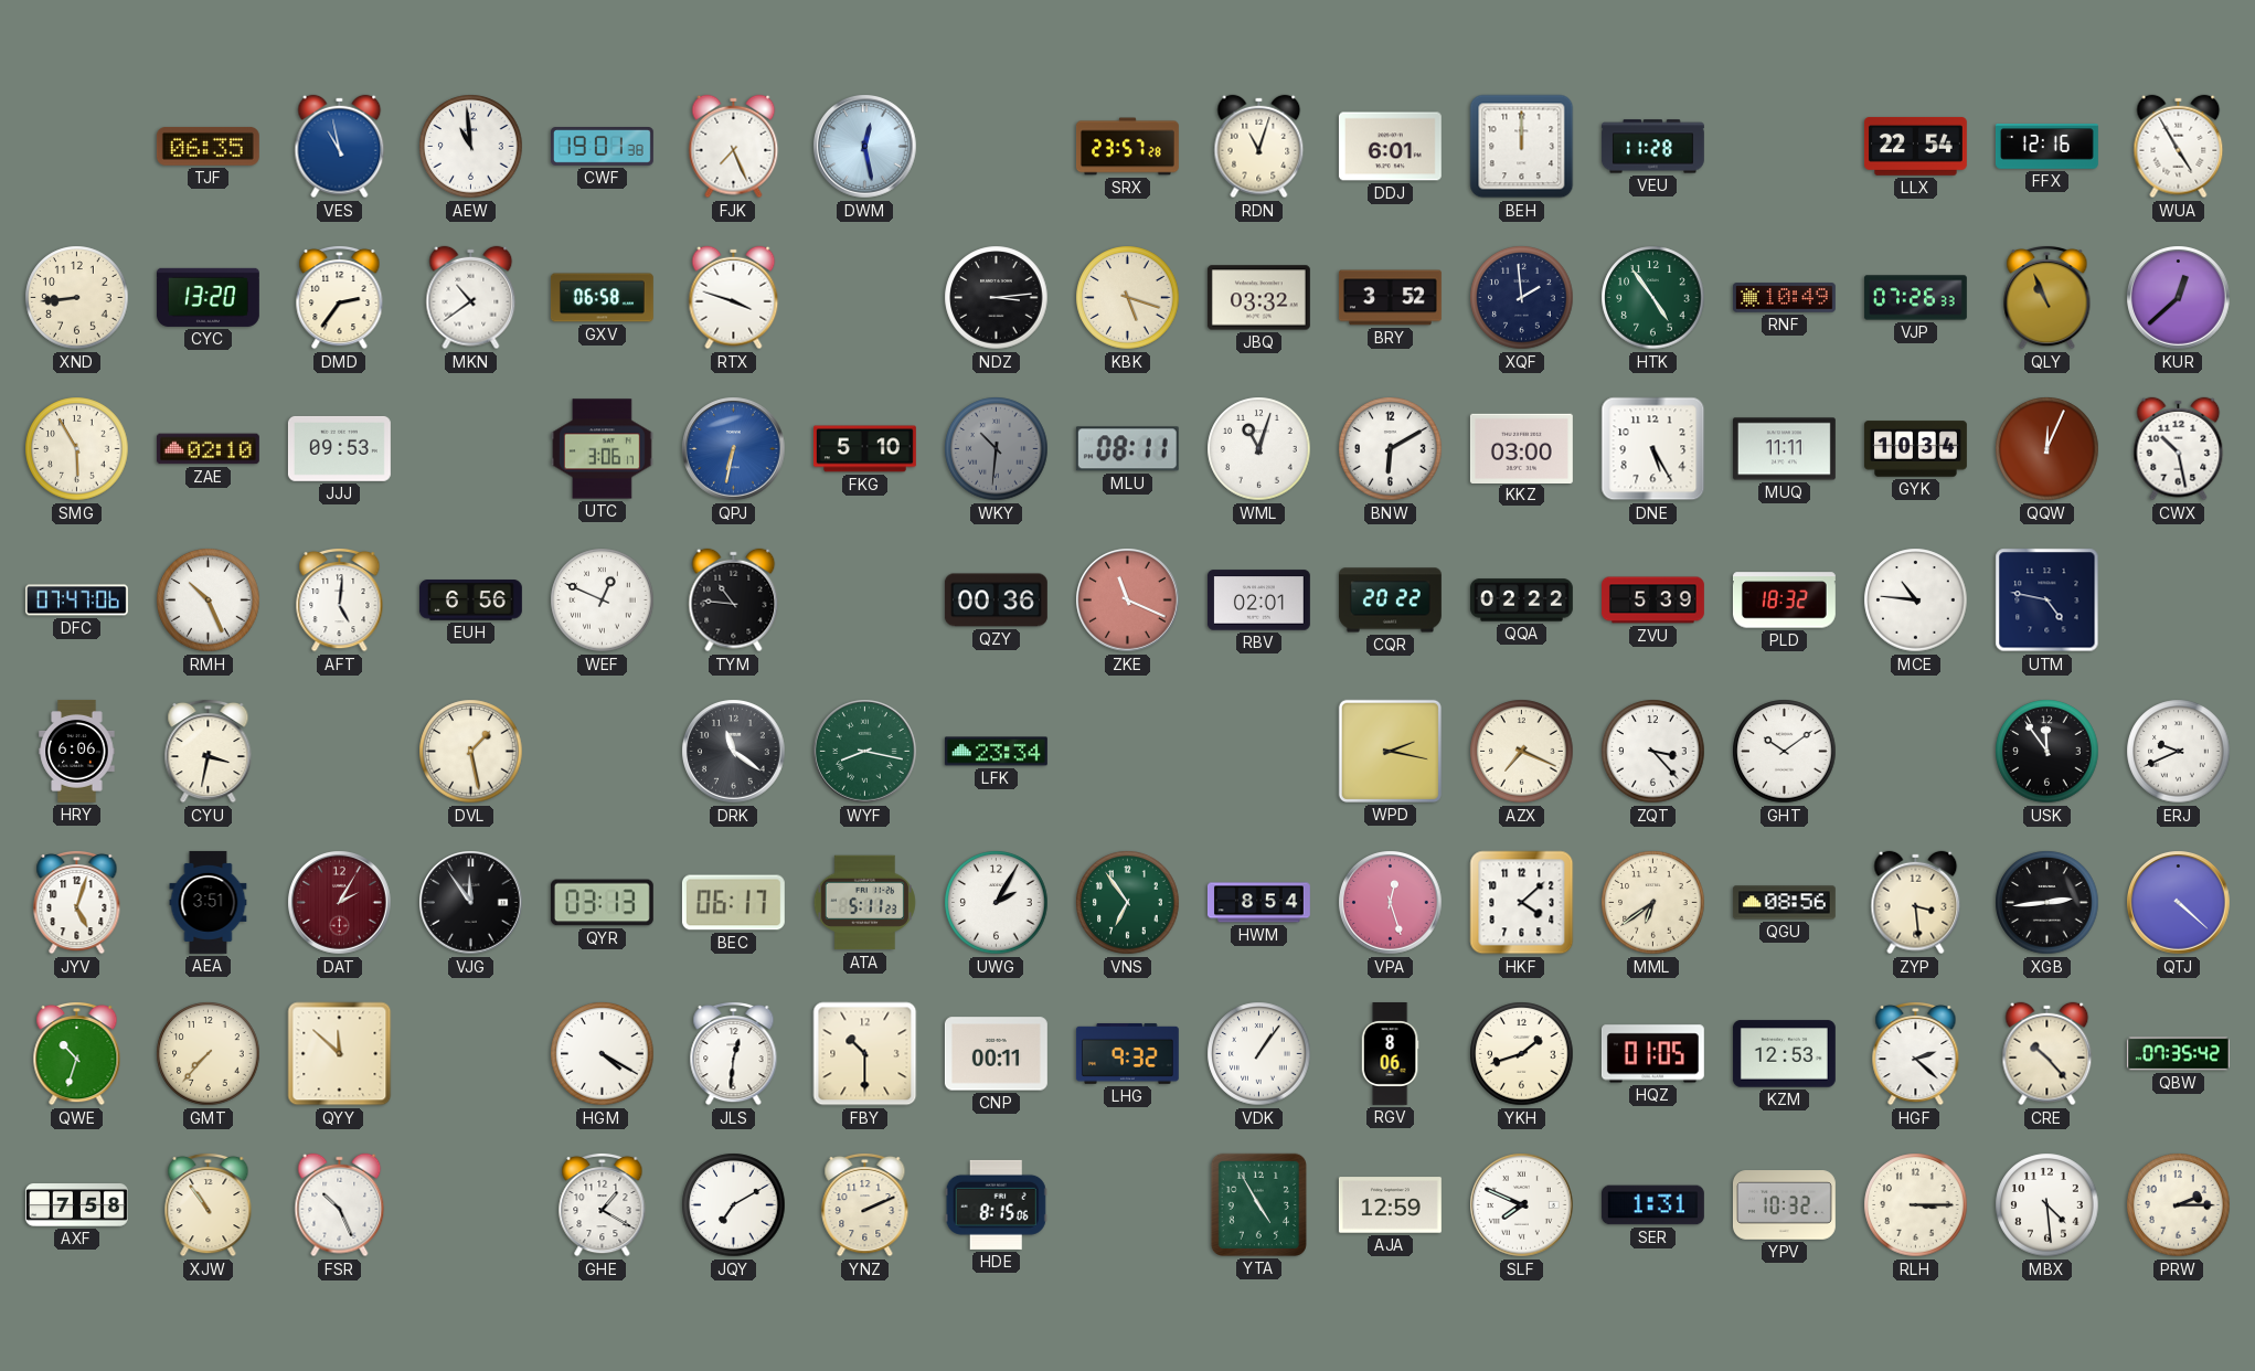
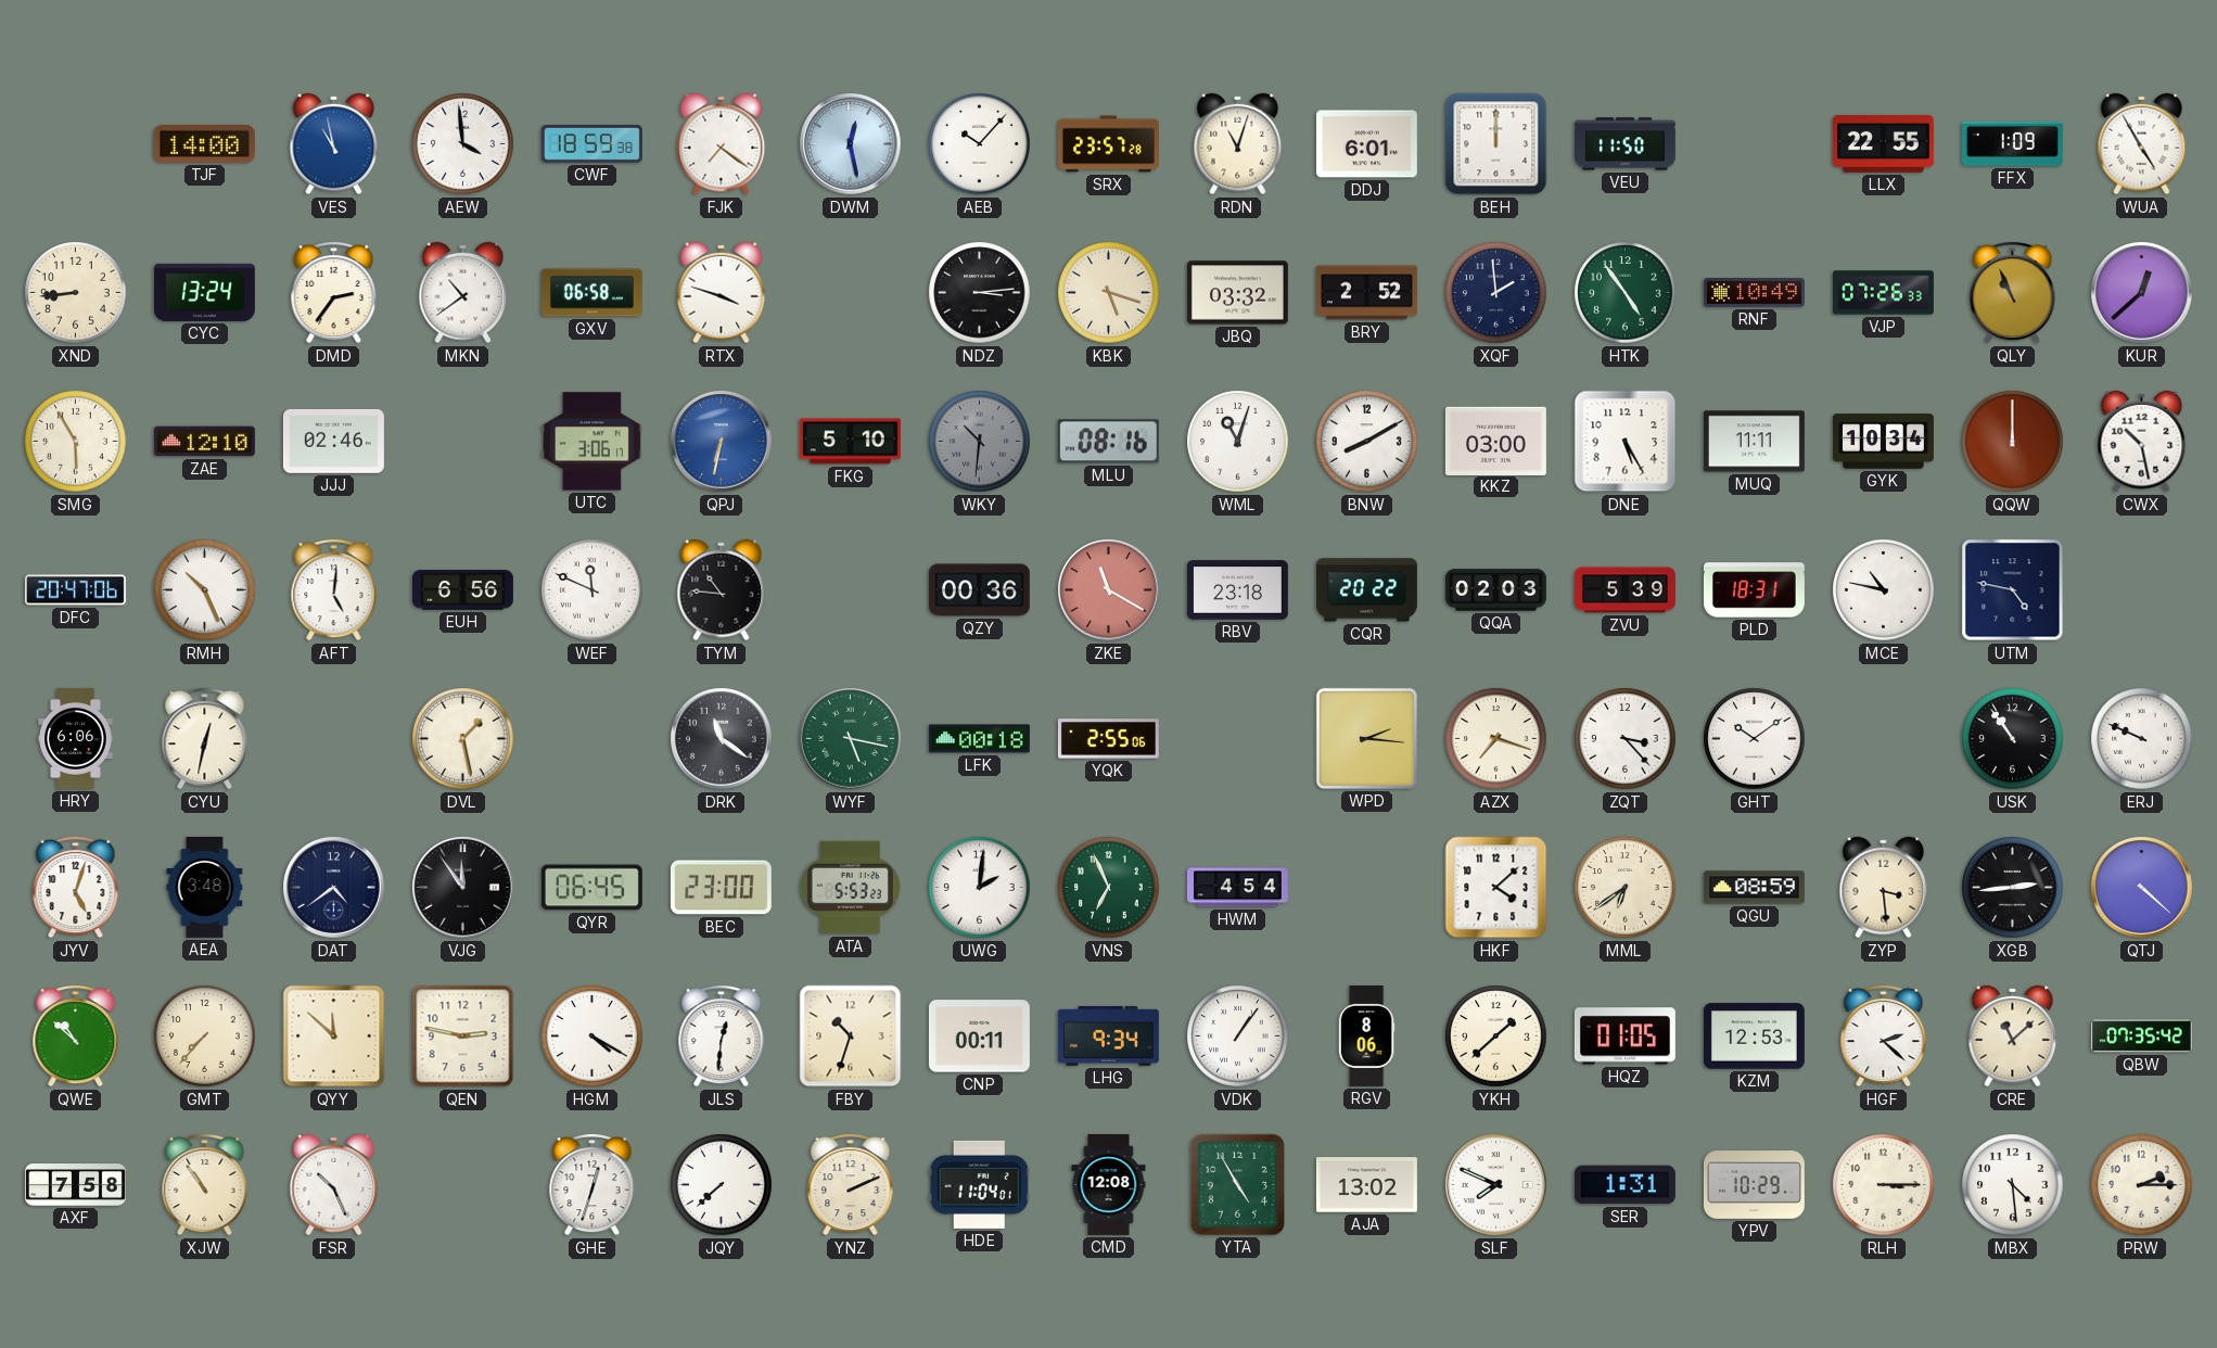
TJF: 06:35 -> 14:00
AEW: 10:59 -> 3:59
CWF: 19:01 -> 18:59
FJK: 7:26 -> 7:21
AEB: none -> 10:07
VEU: 11:28 -> 11:50
LLX: 22:54 -> 22:55
FFX: 12:16 -> 1:09
CYC: 13:20 -> 13:24
BRY: 3:52 -> 2:52
ZAE: 02:10 -> 12:10
JJJ: 09:53 -> 02:46
MLU: 08:11 -> 08:16
BNW: 6:10 -> 8:10
QQW: 12:04 -> 12:00
DFC: 07:47 -> 20:47
WEF: 12:49 -> 11:49
ZKE: 11:19 -> 11:20
RBV: 02:01 -> 23:18
QQA: 02:22 -> 02:03
PLD: 18:32 -> 18:31
MCE: 10:46 -> 10:47
CYU: 3:32 -> 12:32
WYF: 8:17 -> 5:17
LFK: 23:34 -> 00:18
YQK: none -> 2:55
WPD: 2:17 -> 2:16
AZX: 7:19 -> 7:18
USK: 11:54 -> 10:54
ERJ: 9:41 -> 9:49
AEA: 3:51 -> 3:48
DAT: 2:05 -> 4:39
DAT dial: burgundy -> navy
QYR: 03:13 -> 06:45
BEC: 06:17 -> 23:00
ATA: 5:11 -> 5:53
UWG: 2:05 -> 2:01
VNS: 6:54 -> 6:56
HWM: 8:54 -> 4:54
VPA: 12:27 -> none
QGU: 08:56 -> 08:59
QWE: 10:33 -> 10:52
QEN: none -> 2:47
FBY: 10:30 -> 10:33
LHG: 9:32 -> 9:34
YKH: 1:42 -> 1:38
CRE: 10:23 -> 11:08
GHE: 1:20 -> 12:33
JQY: 7:10 -> 7:38
HDE: 8:15 -> 11:04
CMD: none -> 12:08
AJA: 12:59 -> 13:02
YPV: 10:32 -> 10:29
